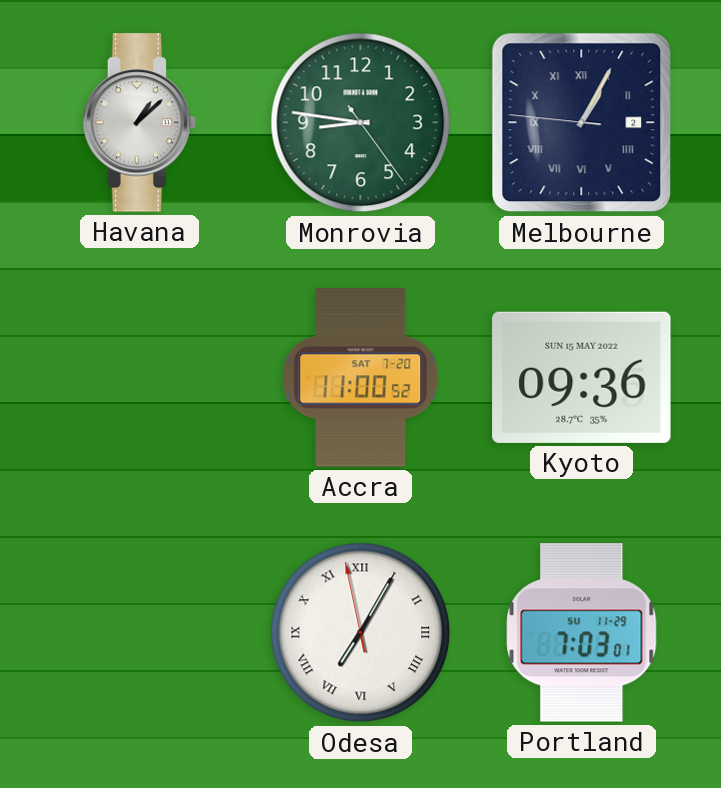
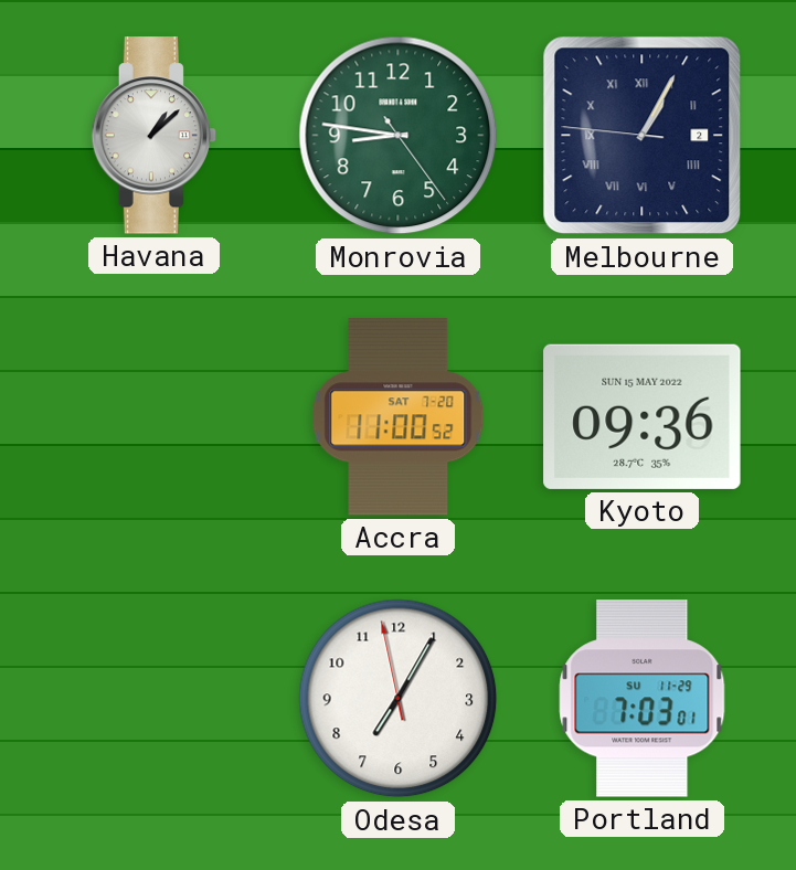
Odesa numerals: Roman -> Arabic
